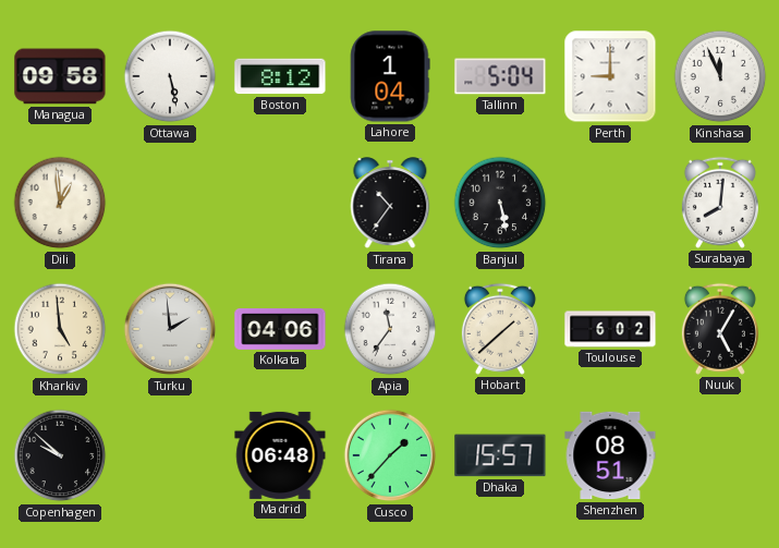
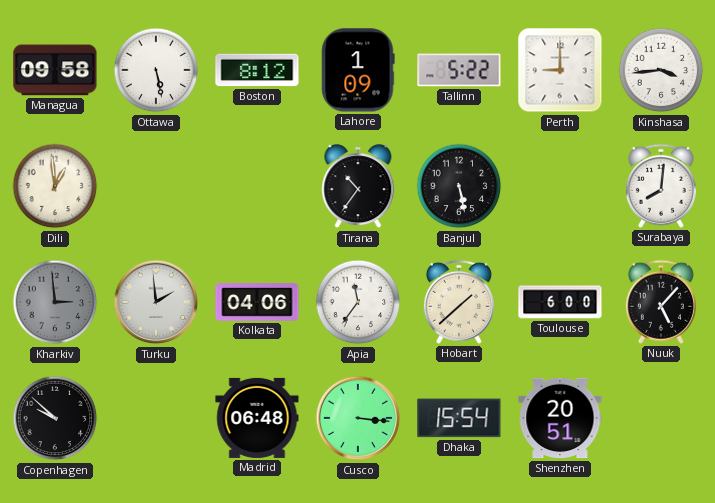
Lahore: 1:04 -> 1:09
Tallinn: 5:04 -> 5:22
Kinshasa: 11:56 -> 3:44
Kharkiv: 4:59 -> 2:59
Kharkiv dial: cream -> grey
Toulouse: 6:02 -> 6:00
Nuuk: 5:05 -> 5:07
Cusco: 1:37 -> 3:16
Dhaka: 15:57 -> 15:54
Shenzhen: 08:51 -> 20:51
